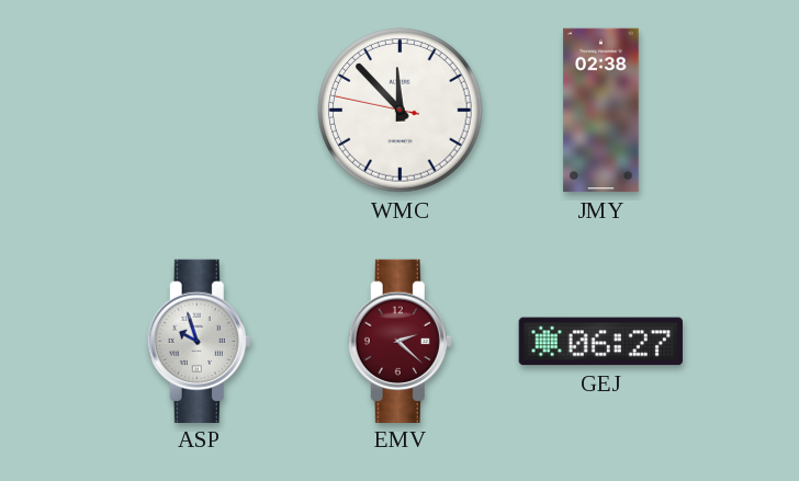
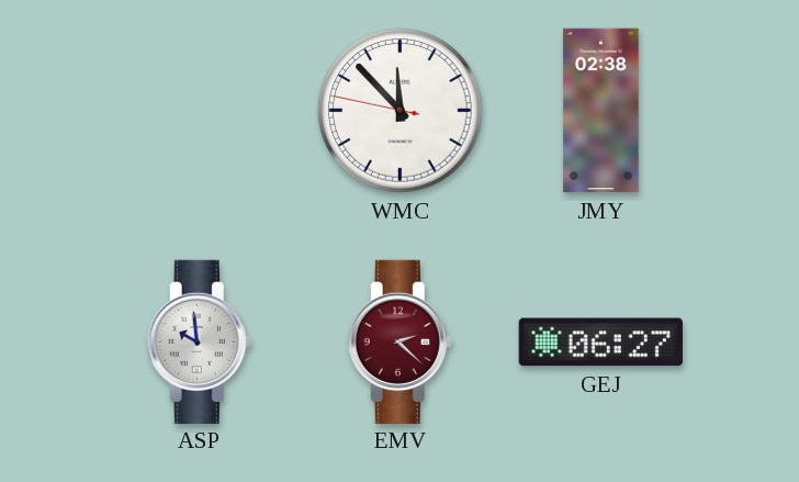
ASP: 9:57 -> 9:59
